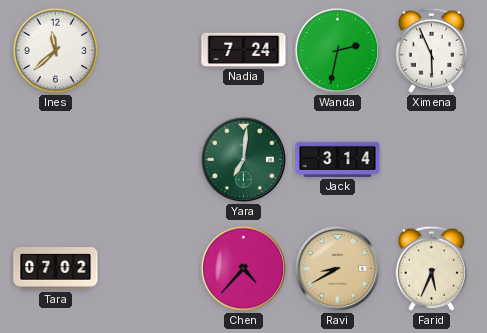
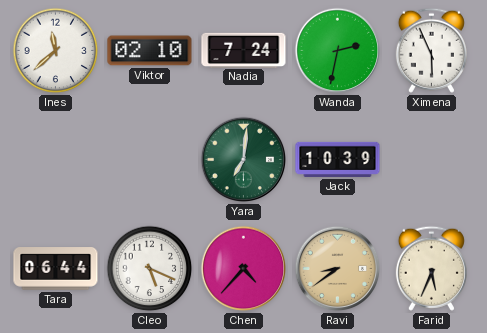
Viktor: none -> 02:10
Jack: 3:14 -> 10:39
Tara: 07:02 -> 06:44
Cleo: none -> 5:19
Ravi: 8:40 -> 8:39
